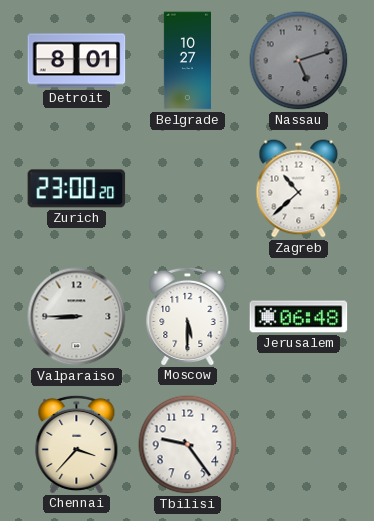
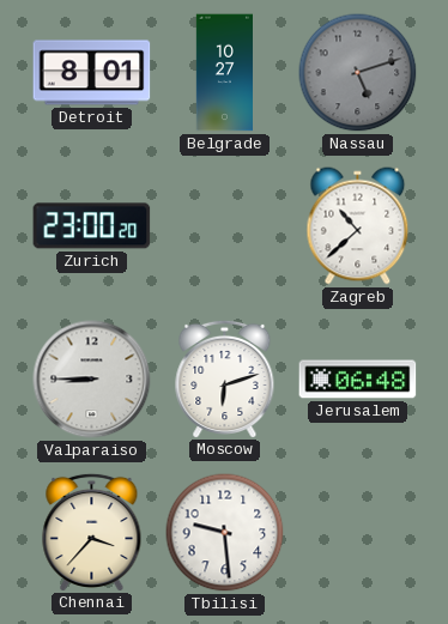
Moscow: 5:30 -> 6:12
Tbilisi: 9:24 -> 9:29
